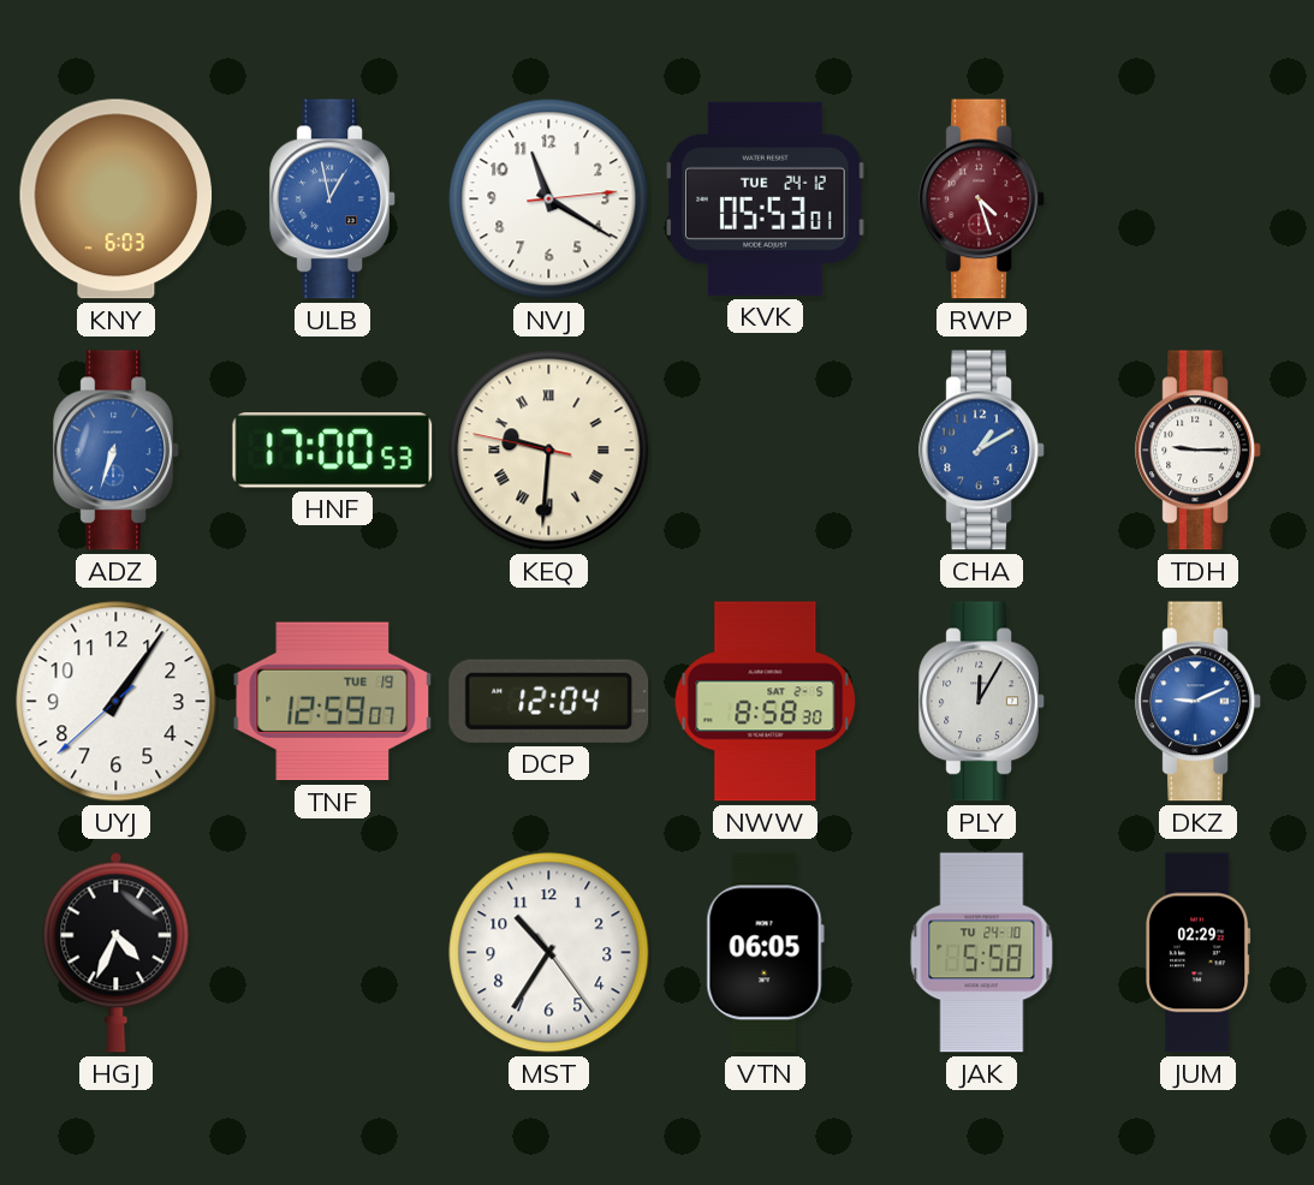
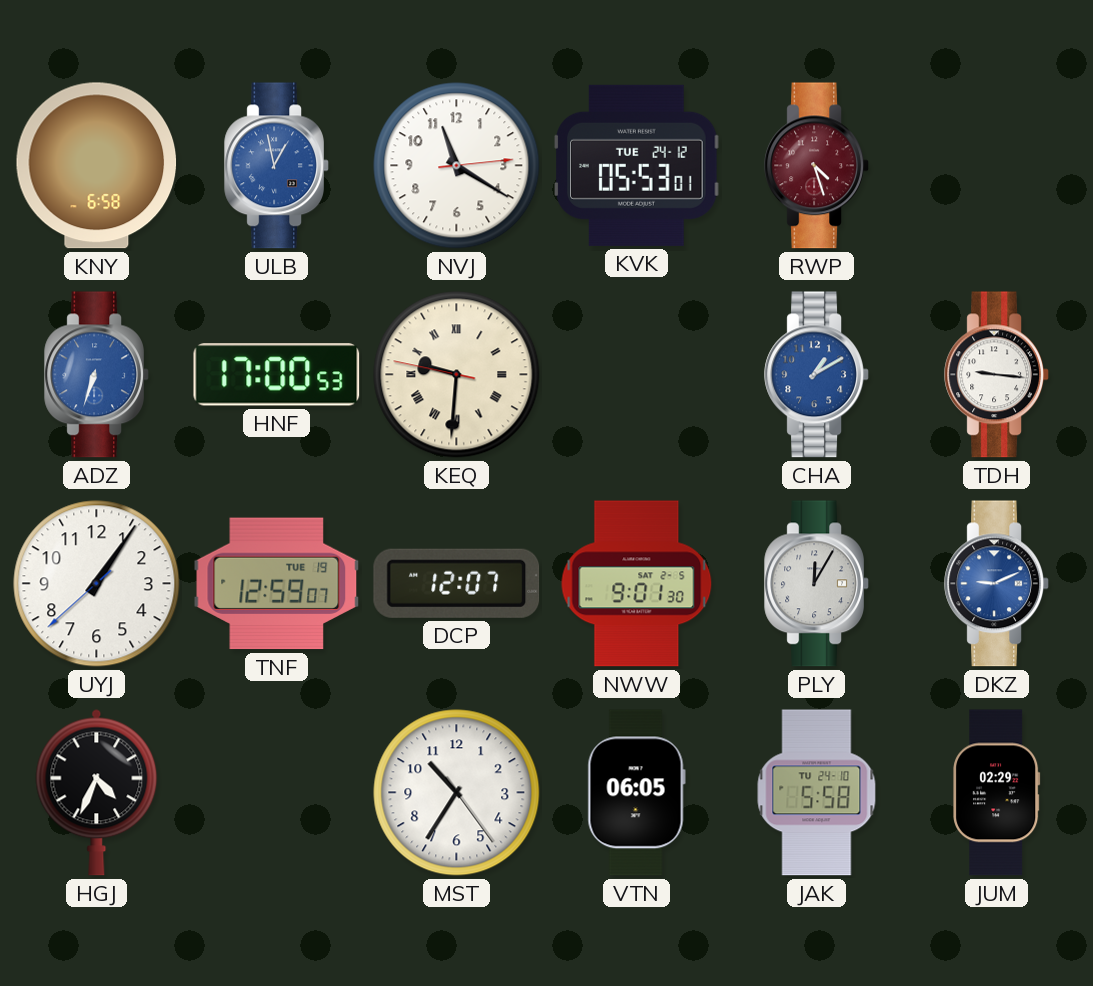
KNY: 6:03 -> 6:58
TDH: 9:15 -> 9:16
DCP: 12:04 -> 12:07
NWW: 8:58 -> 9:01
